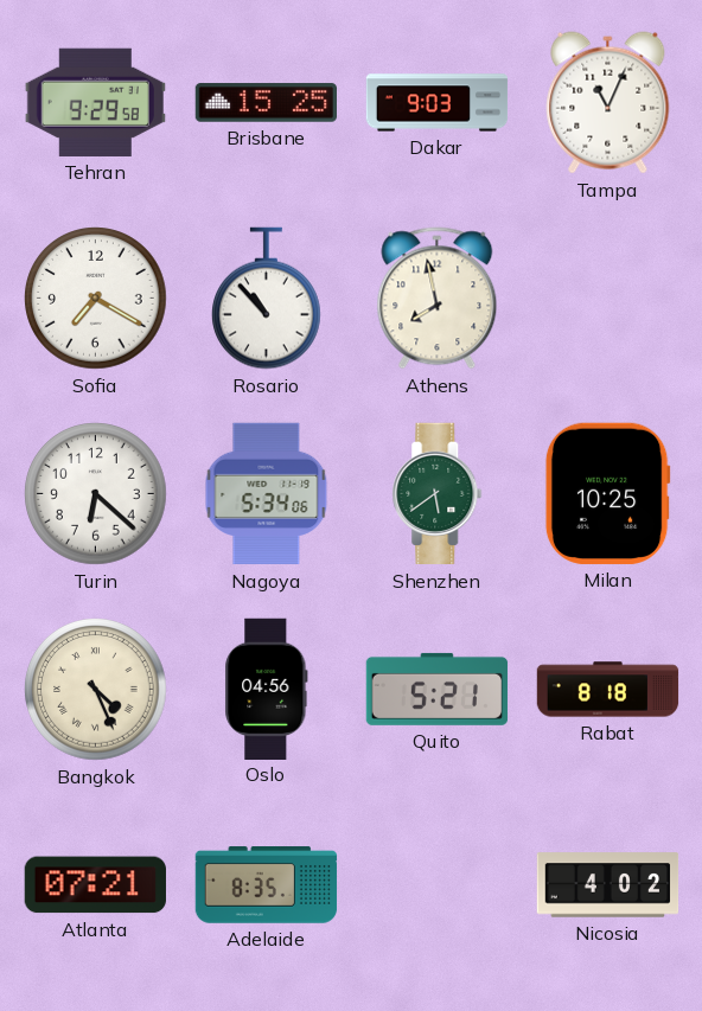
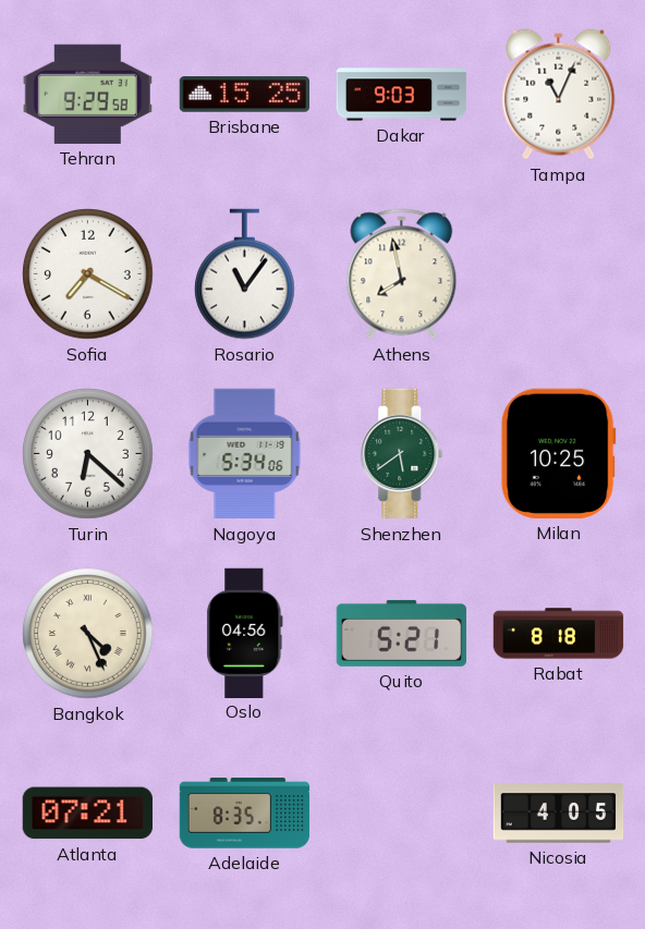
Rosario: 10:53 -> 11:06
Nicosia: 4:02 -> 4:05
